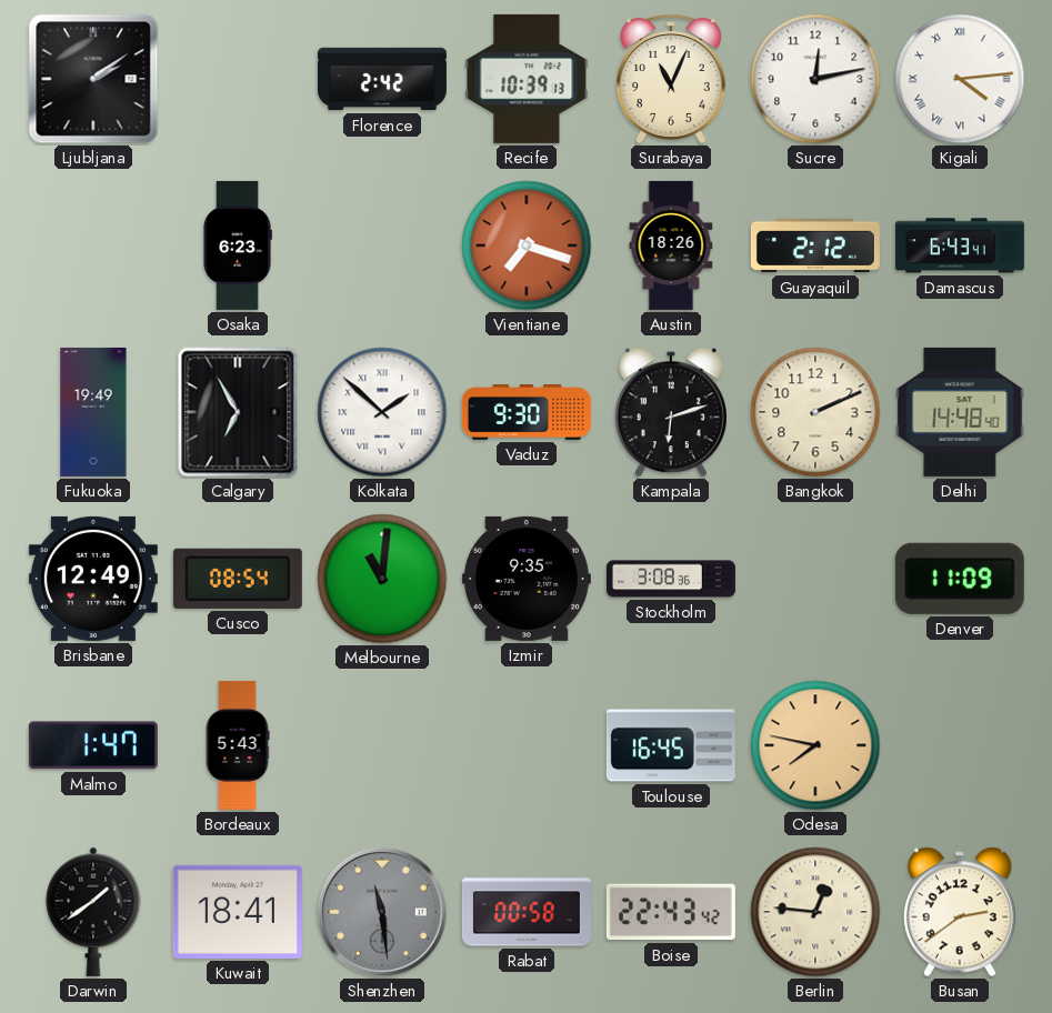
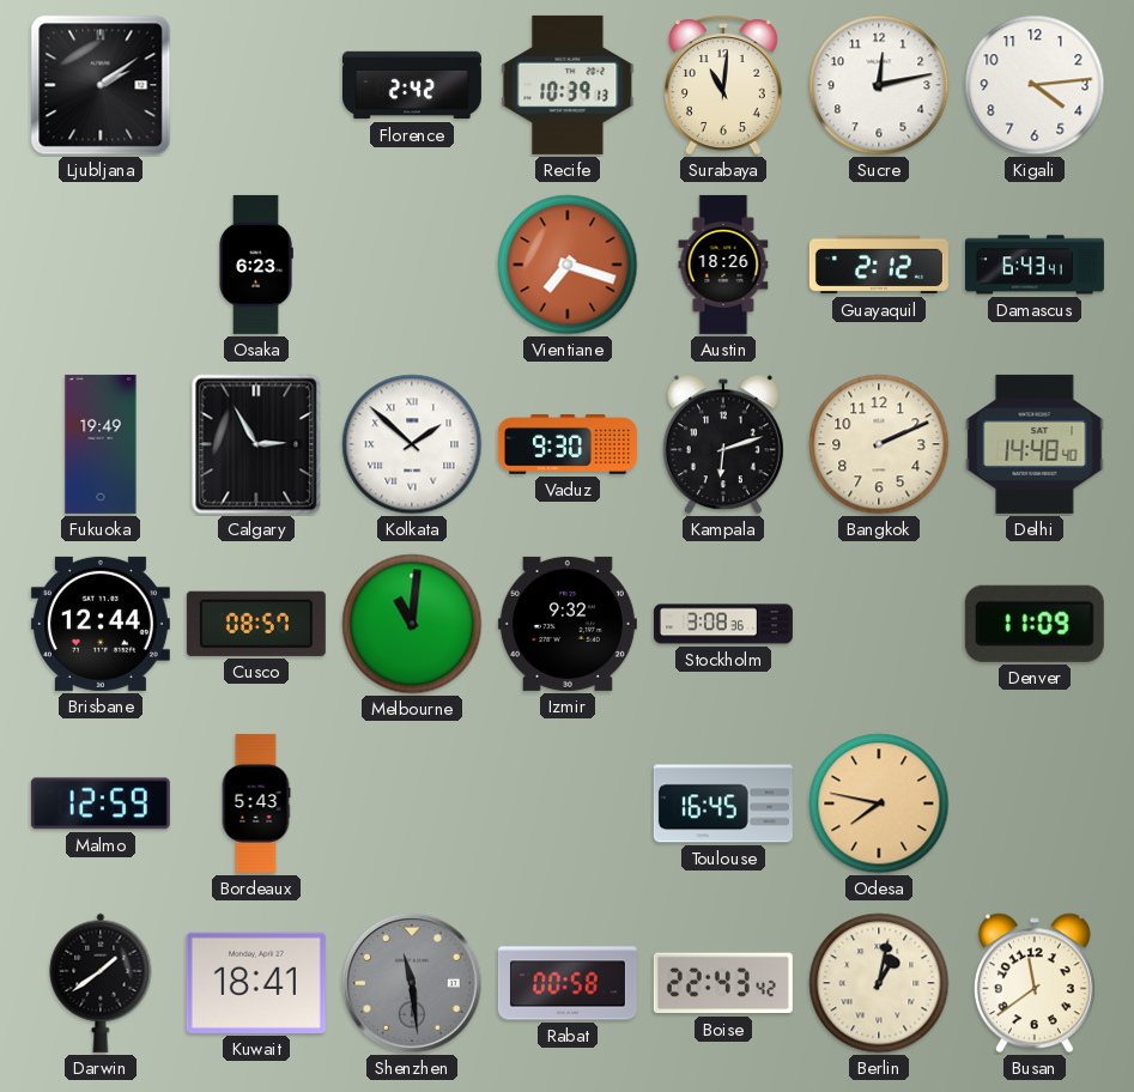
Surabaya: 11:04 -> 11:01
Kigali numerals: Roman -> Arabic
Calgary: 6:55 -> 2:55
Brisbane: 12:49 -> 12:44
Cusco: 08:54 -> 08:57
Izmir: 9:35 -> 9:32
Malmo: 1:47 -> 12:59
Berlin: 12:46 -> 1:02
Busan: 2:39 -> 11:39
